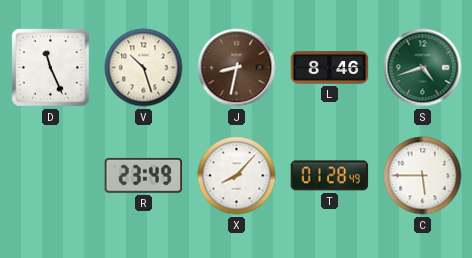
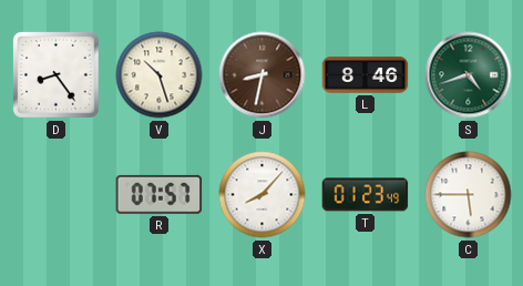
D: 11:26 -> 8:24
R: 23:49 -> 07:57
T: 01:28 -> 01:23
